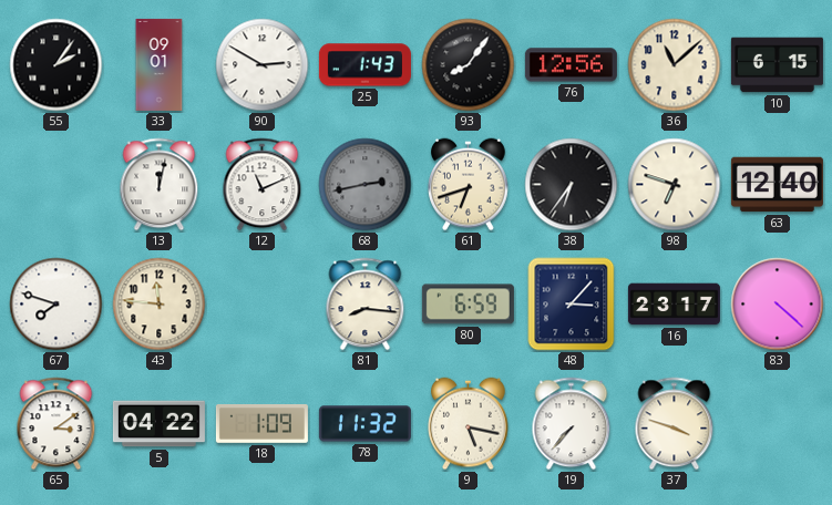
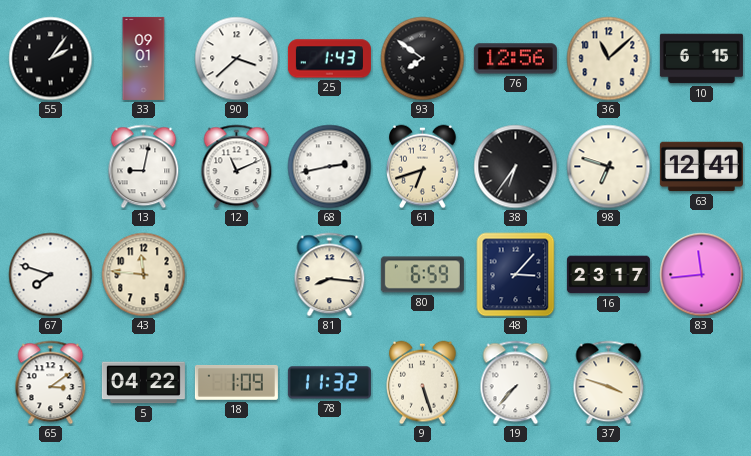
90: 2:50 -> 3:38
93: 8:06 -> 7:51
13: 12:02 -> 9:02
68 dial: grey -> white
63: 12:40 -> 12:41
83: 4:22 -> 11:44
9: 5:17 -> 5:27
